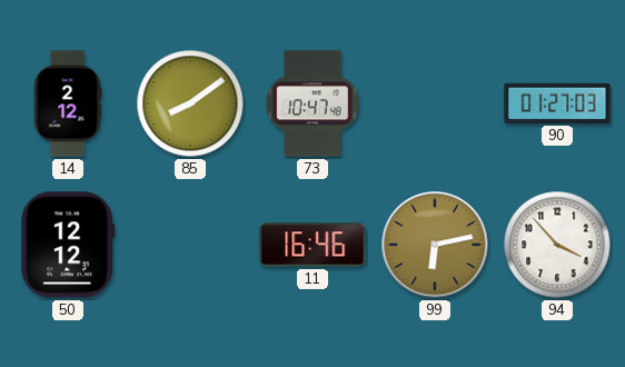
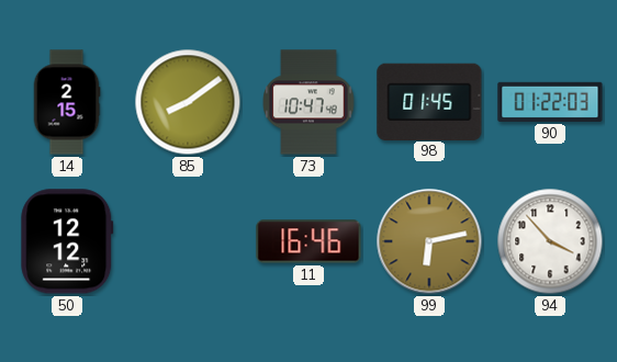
14: 2:12 -> 2:15
98: none -> 01:45
90: 01:27 -> 01:22
